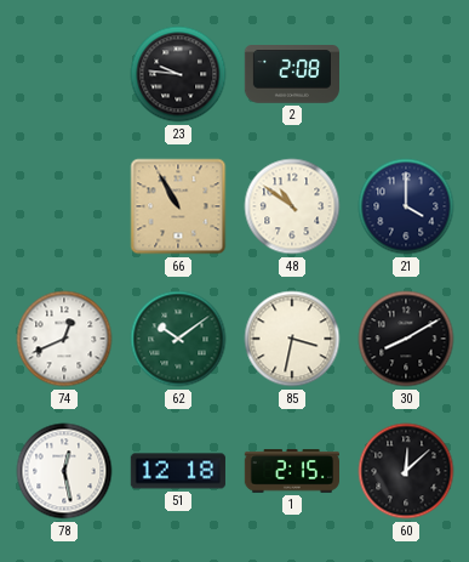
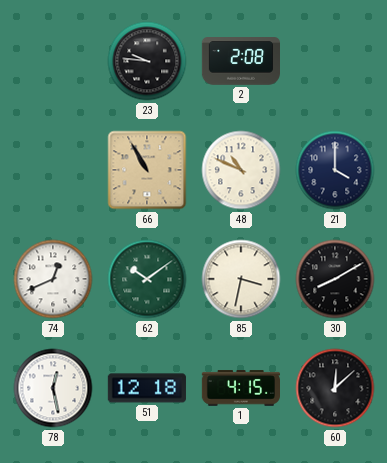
48: 10:51 -> 10:49
1: 2:15 -> 4:15
